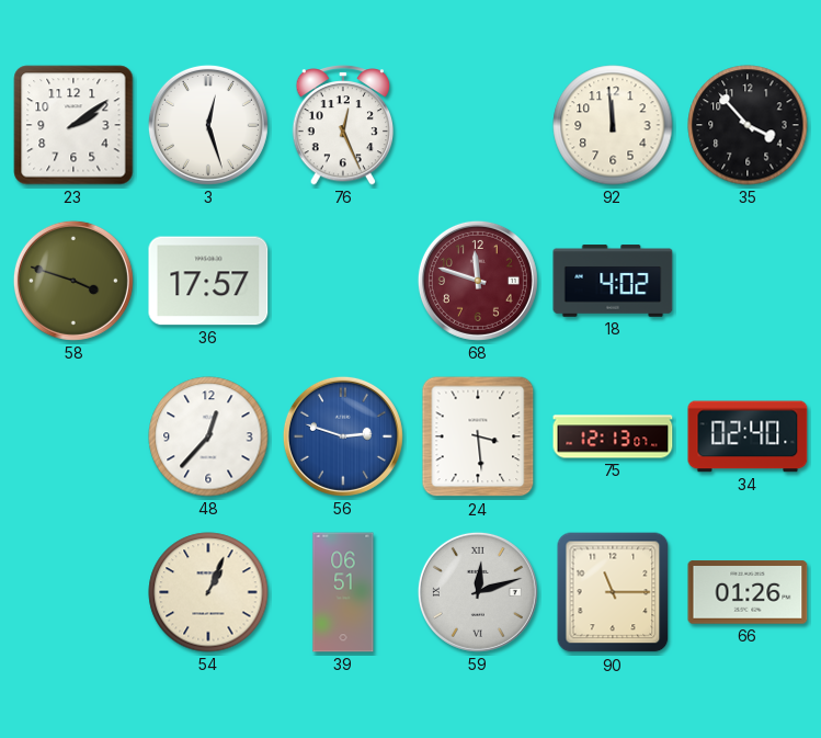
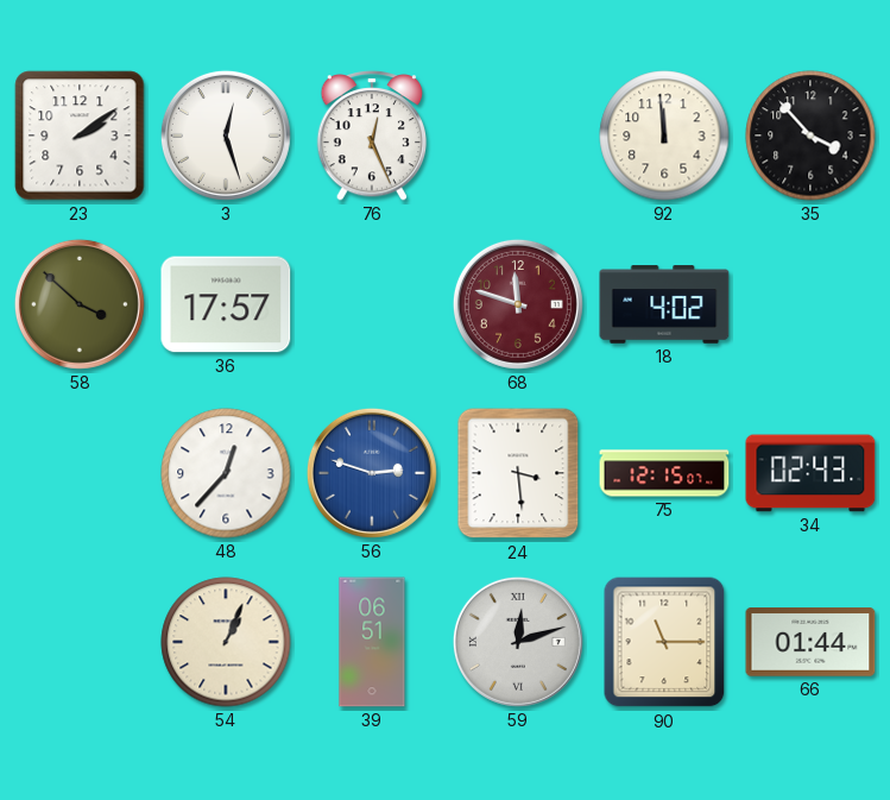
58: 3:48 -> 3:52
75: 12:13 -> 12:15
34: 02:40 -> 02:43
66: 01:26 -> 01:44
